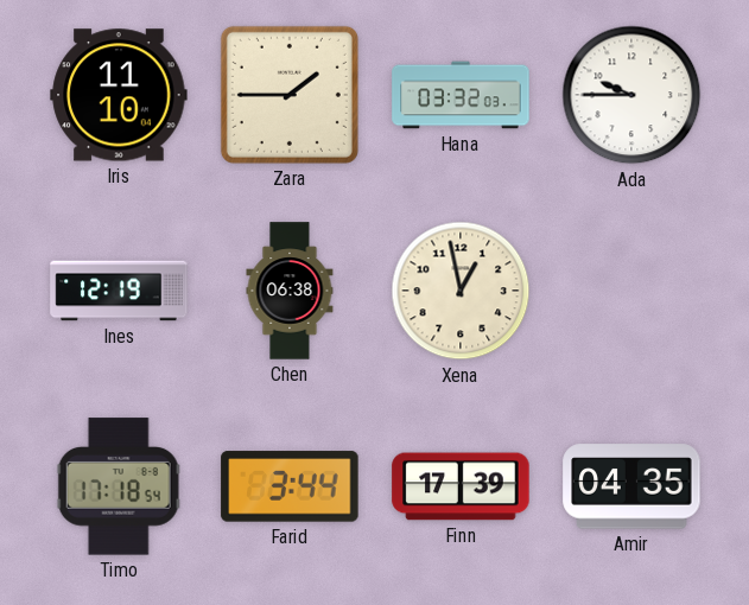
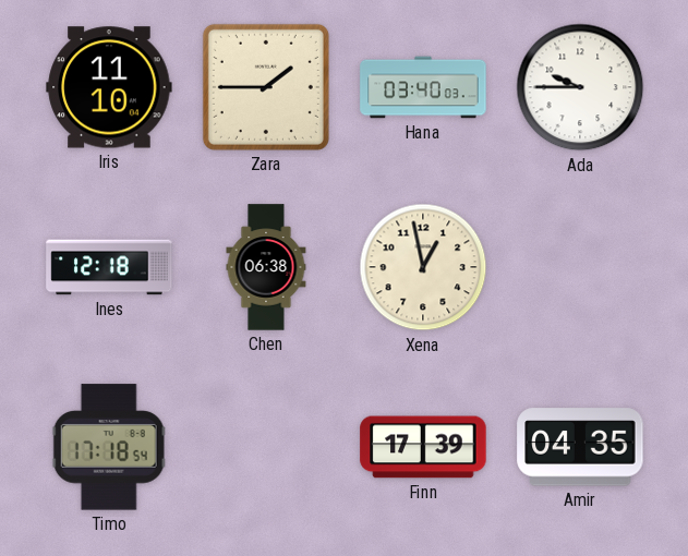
Hana: 03:32 -> 03:40
Ines: 12:19 -> 12:18
Farid: 3:44 -> none
